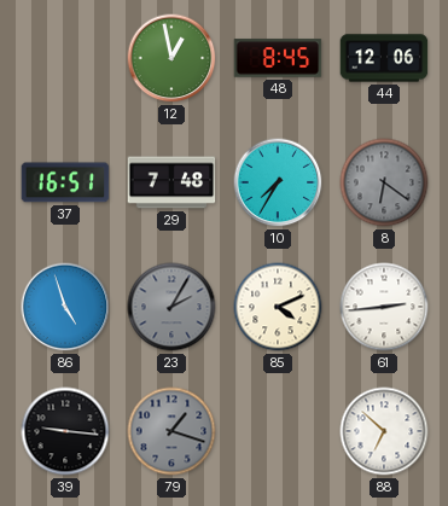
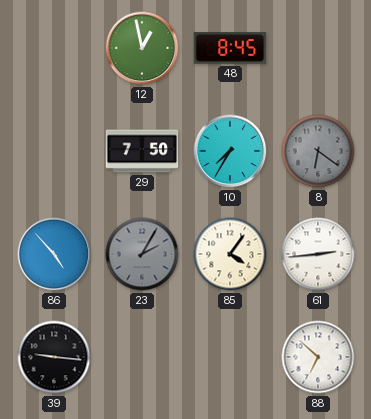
44: 12:06 -> none
37: 16:51 -> none
29: 7:48 -> 7:50
86: 4:57 -> 4:53
85: 4:11 -> 4:06
79: 1:18 -> none
